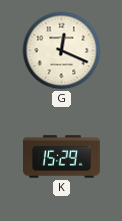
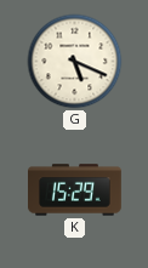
G: 12:19 -> 5:19
